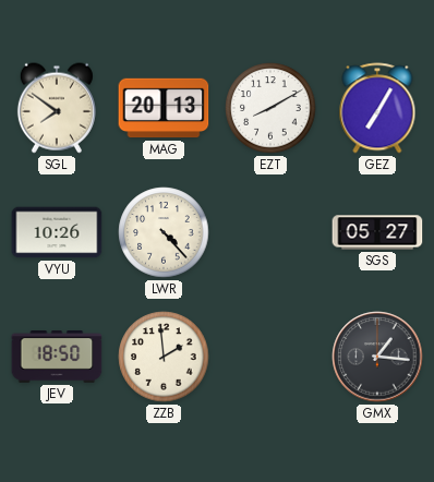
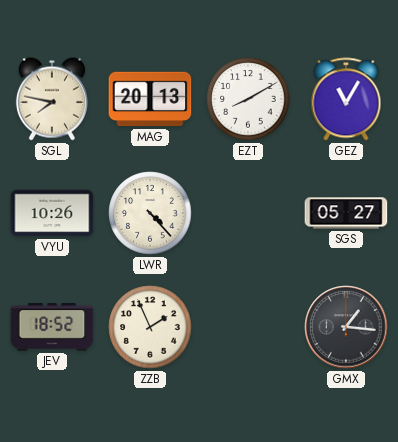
SGL: 7:51 -> 7:47
GEZ: 7:05 -> 11:05
JEV: 18:50 -> 18:52
ZZB: 1:59 -> 1:56
